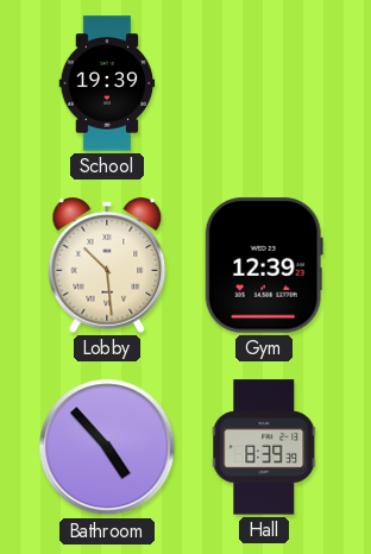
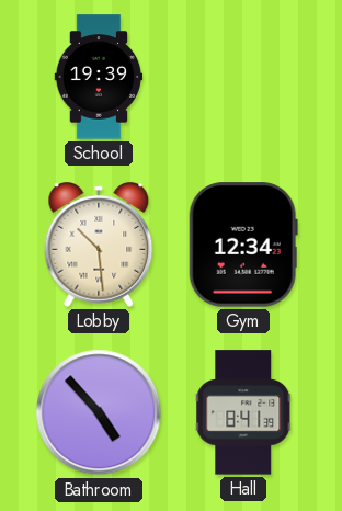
Gym: 12:39 -> 12:34
Hall: 8:39 -> 8:41
